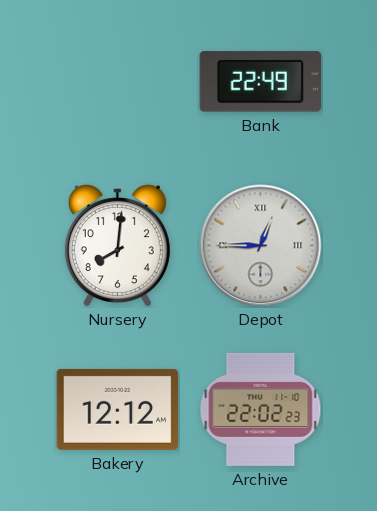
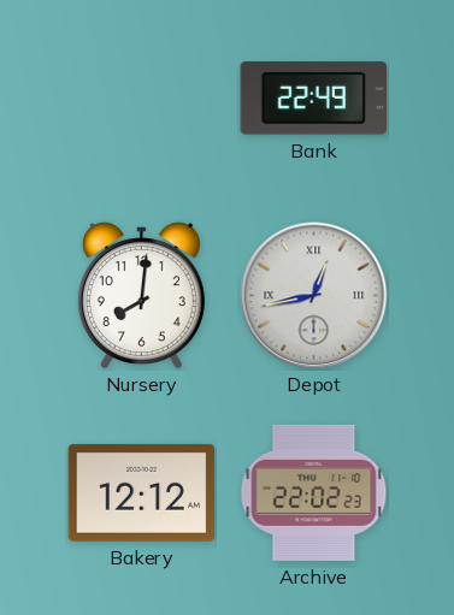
Depot: 12:45 -> 12:43
